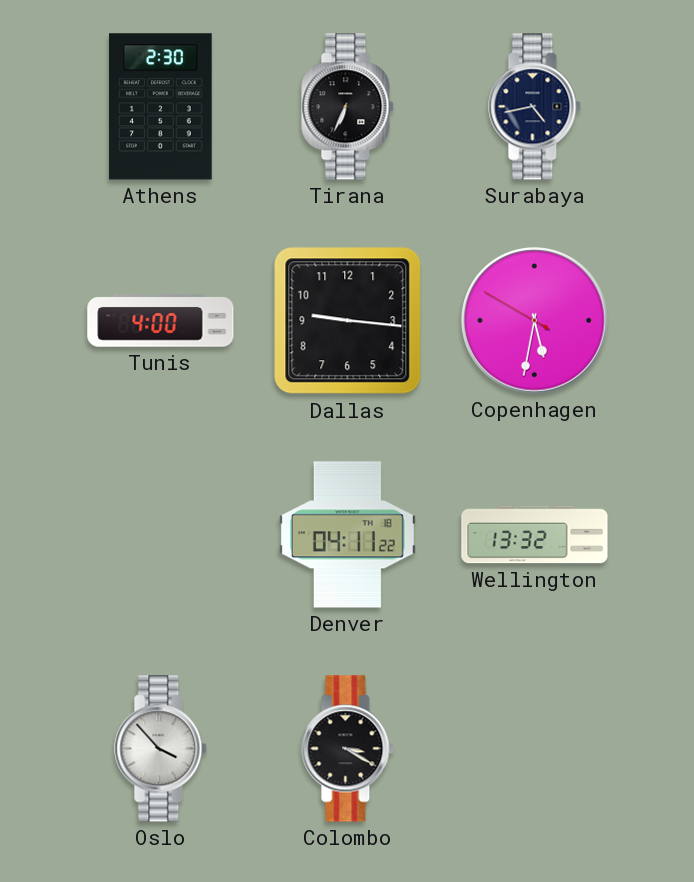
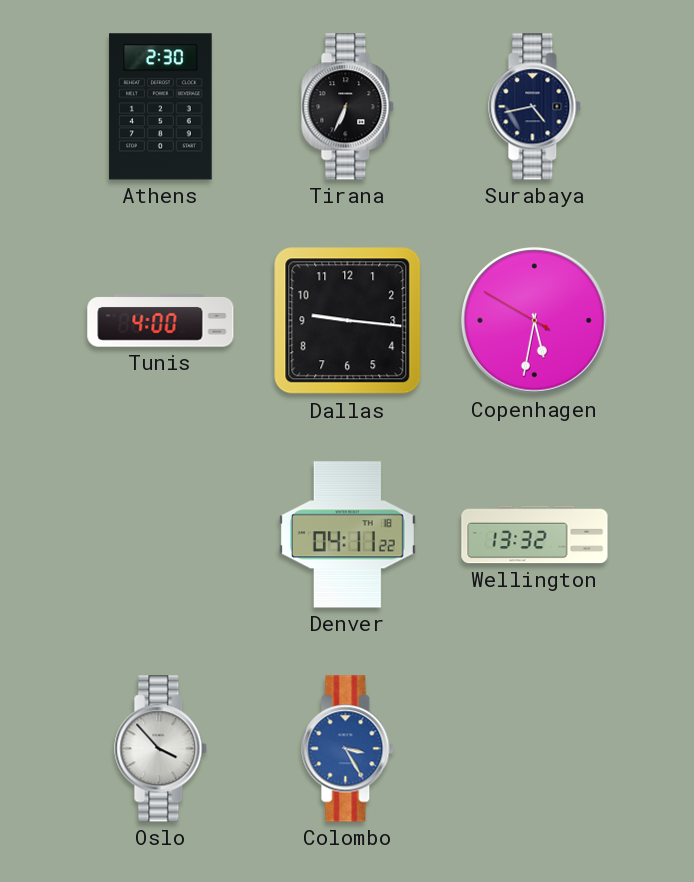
Colombo: 3:20 -> 3:25
Colombo dial: black -> blue
